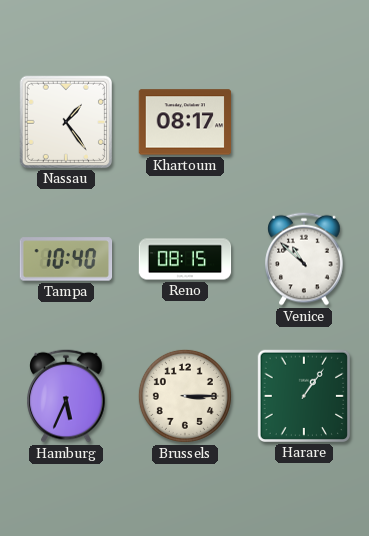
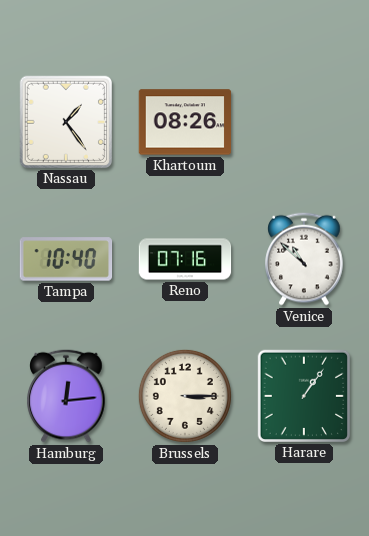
Khartoum: 08:17 -> 08:26
Reno: 08:15 -> 07:16
Hamburg: 5:34 -> 12:14
